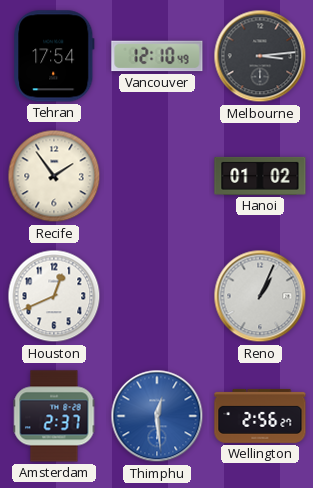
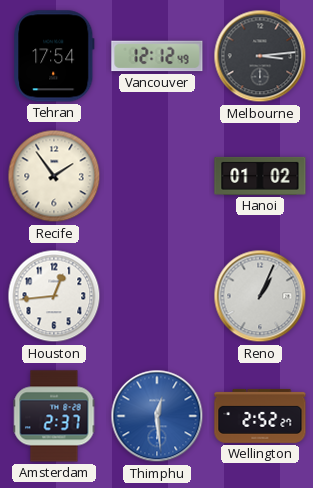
Vancouver: 12:10 -> 12:12
Houston: 12:41 -> 12:44
Wellington: 2:56 -> 2:52
